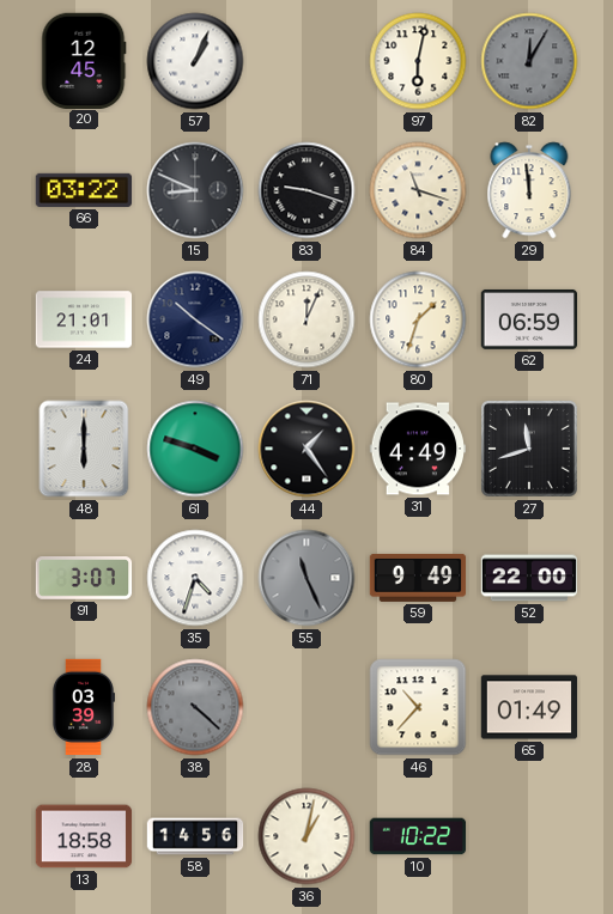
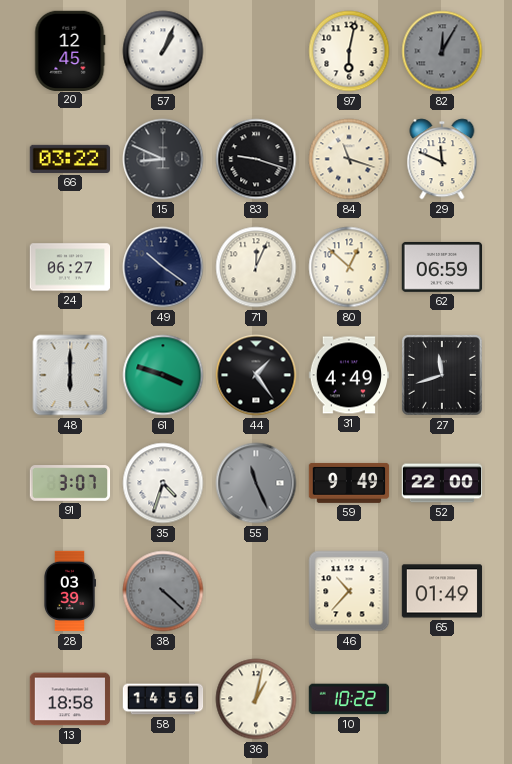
29: 11:59 -> 11:49
24: 21:01 -> 06:27
80: 1:33 -> 12:52
